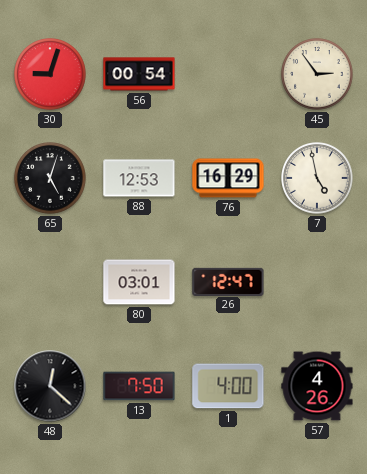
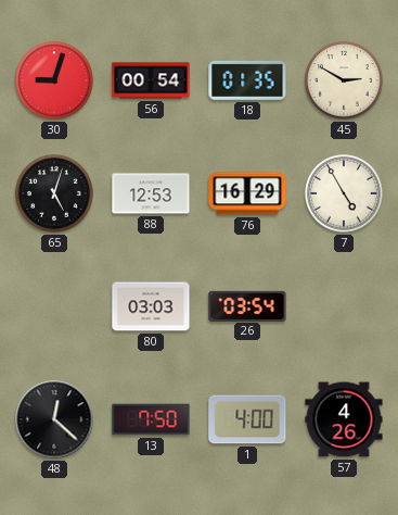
18: none -> 01:35
45: 2:54 -> 2:50
7: 4:58 -> 4:55
80: 03:01 -> 03:03
26: 12:47 -> 03:54
